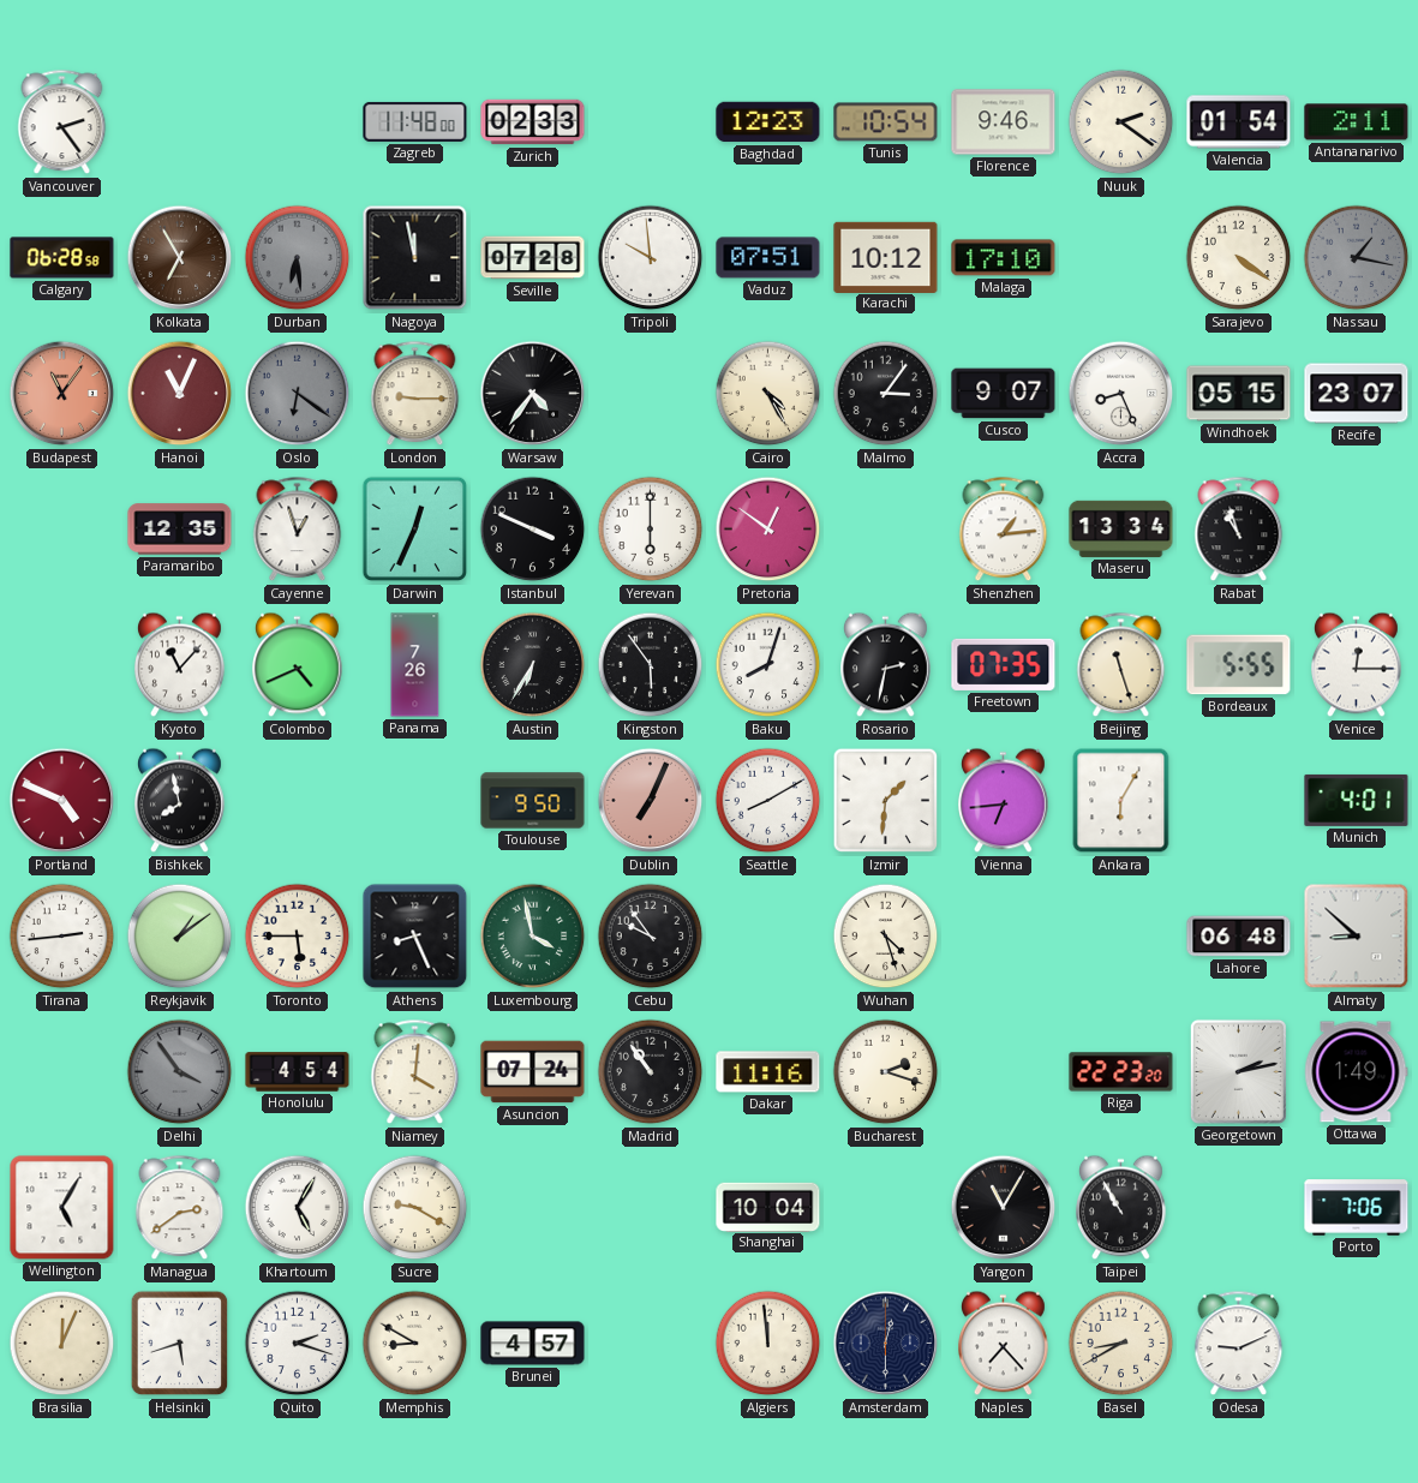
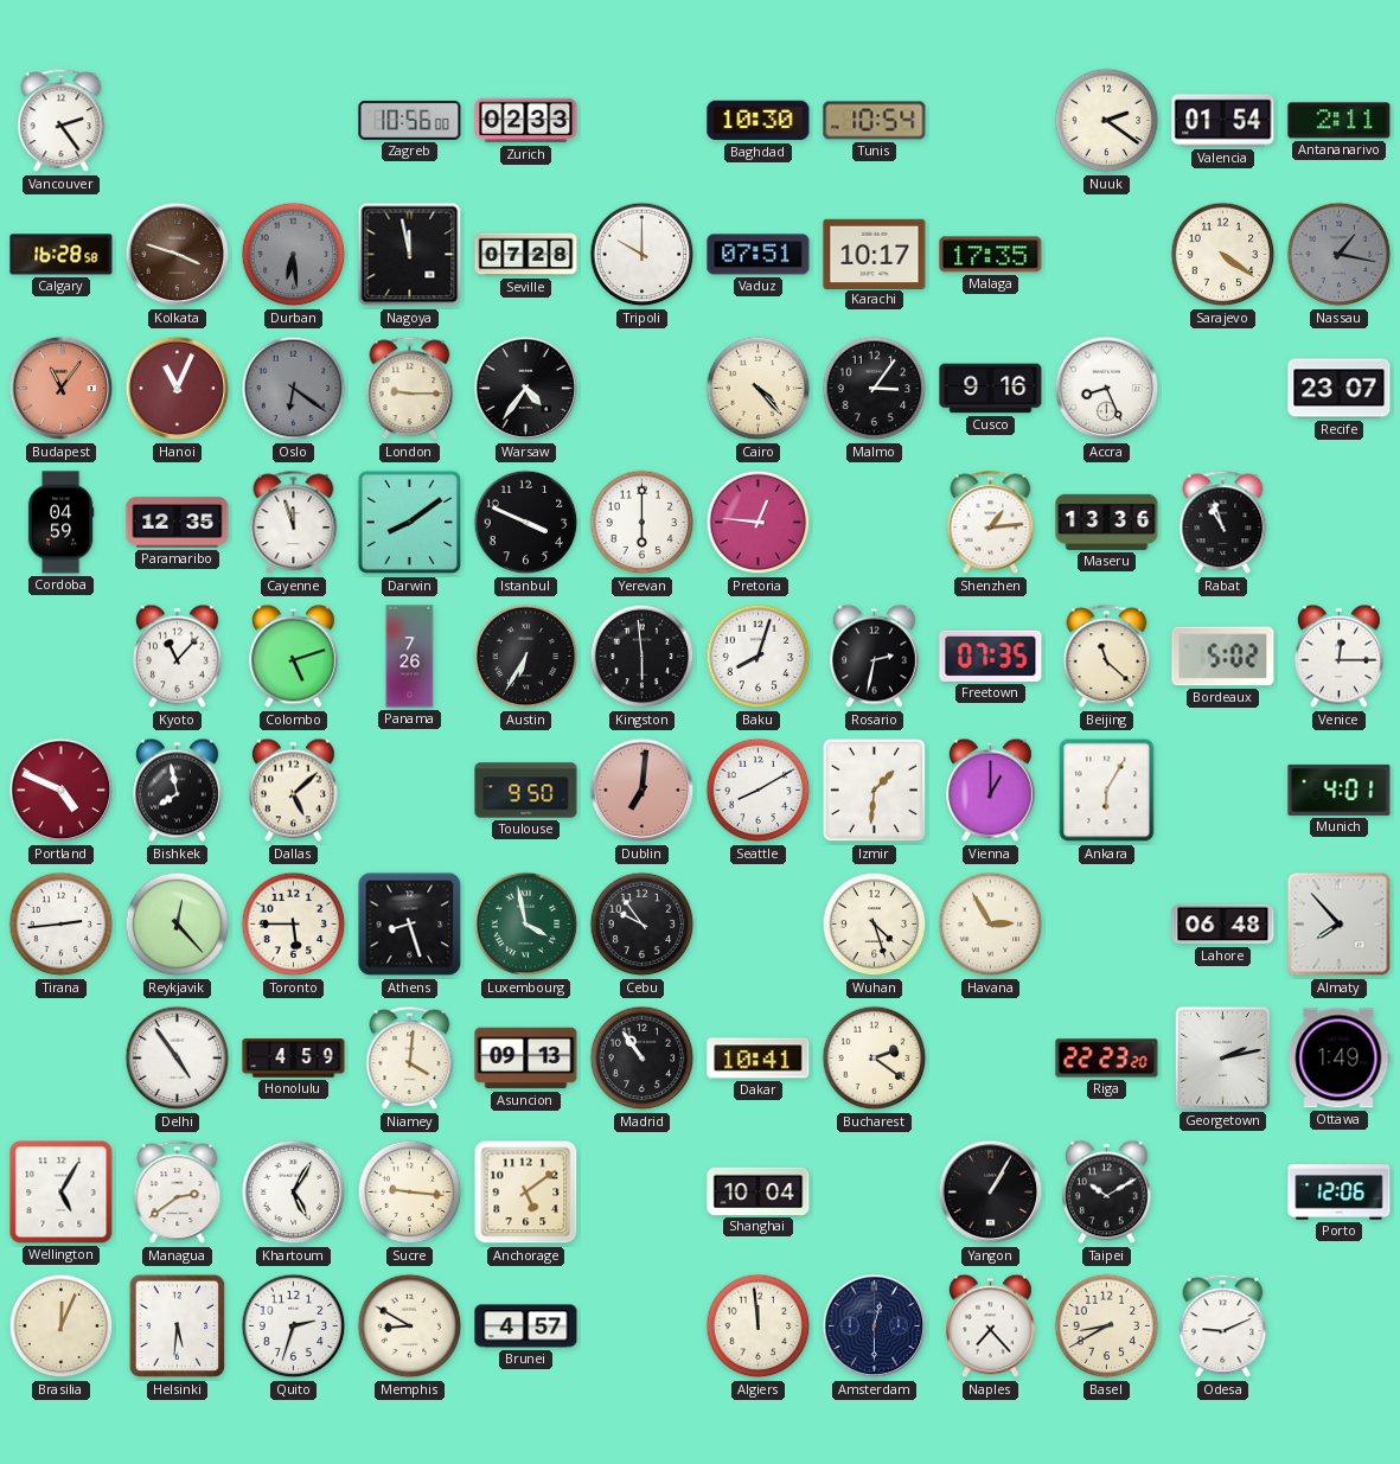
Zagreb: 11:48 -> 10:56
Baghdad: 12:23 -> 10:30
Florence: 9:46 -> none
Calgary: 06:28 -> 16:28
Kolkata: 6:55 -> 3:48
Tripoli: 9:59 -> 10:00
Karachi: 10:12 -> 10:17
Malaga: 17:10 -> 17:35
Cairo: 4:25 -> 4:23
Cusco: 9:07 -> 9:16
Windhoek: 05:15 -> none
Cordoba: none -> 04:59
Cayenne: 12:57 -> 11:57
Darwin: 12:34 -> 8:09
Pretoria: 12:51 -> 12:46
Maseru: 13:34 -> 13:36
Colombo: 4:41 -> 5:12
Kingston: 5:54 -> 5:59
Beijing: 11:27 -> 11:22
Bordeaux: 5:55 -> 5:02
Dallas: none -> 5:08
Dublin: 7:04 -> 7:01
Vienna: 6:44 -> 1:00
Reykjavik: 1:09 -> 12:23
Athens: 8:26 -> 8:27
Havana: none -> 2:55
Almaty: 8:52 -> 7:53
Delhi: 3:54 -> 4:54
Delhi dial: grey -> white
Honolulu: 4:54 -> 4:59
Asuncion: 07:24 -> 09:13
Dakar: 11:16 -> 10:41
Bucharest: 2:18 -> 2:21
Sucre: 9:20 -> 9:16
Anchorage: none -> 5:09
Yangon: 11:05 -> 1:05
Taipei: 10:55 -> 10:10
Porto: 7:06 -> 12:06
Helsinki: 5:42 -> 5:31
Quito: 2:18 -> 2:33
